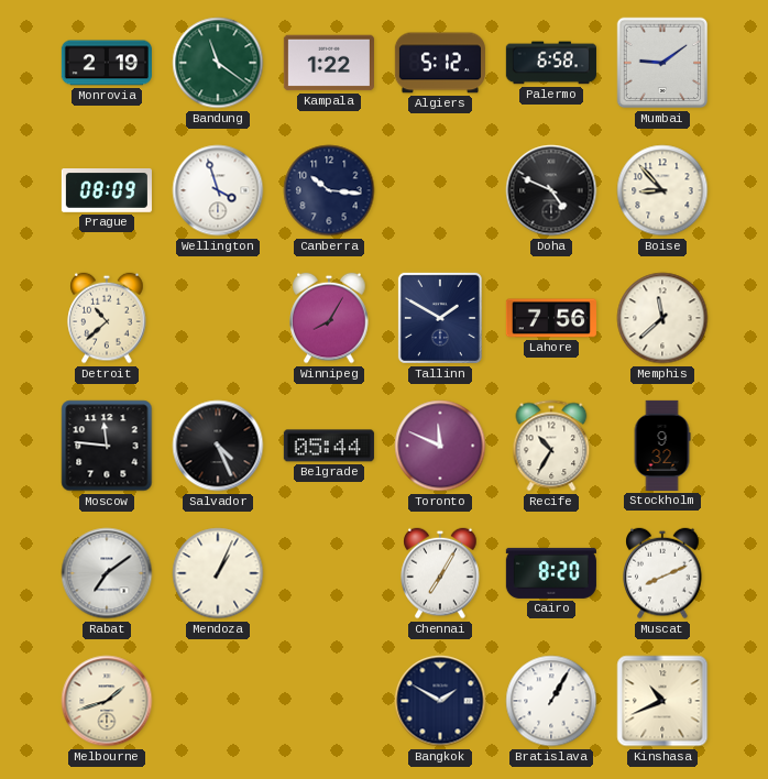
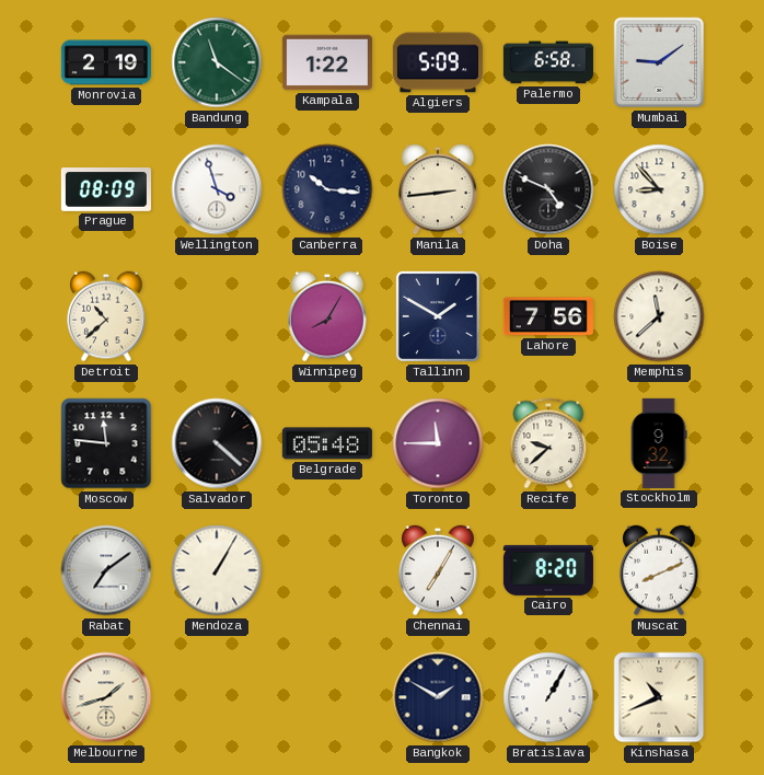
Algiers: 5:12 -> 5:09
Manila: none -> 2:44
Salvador: 4:26 -> 4:22
Belgrade: 05:44 -> 05:48
Toronto: 11:49 -> 11:45
Recife: 10:35 -> 9:38
Mendoza: 1:04 -> 1:05
